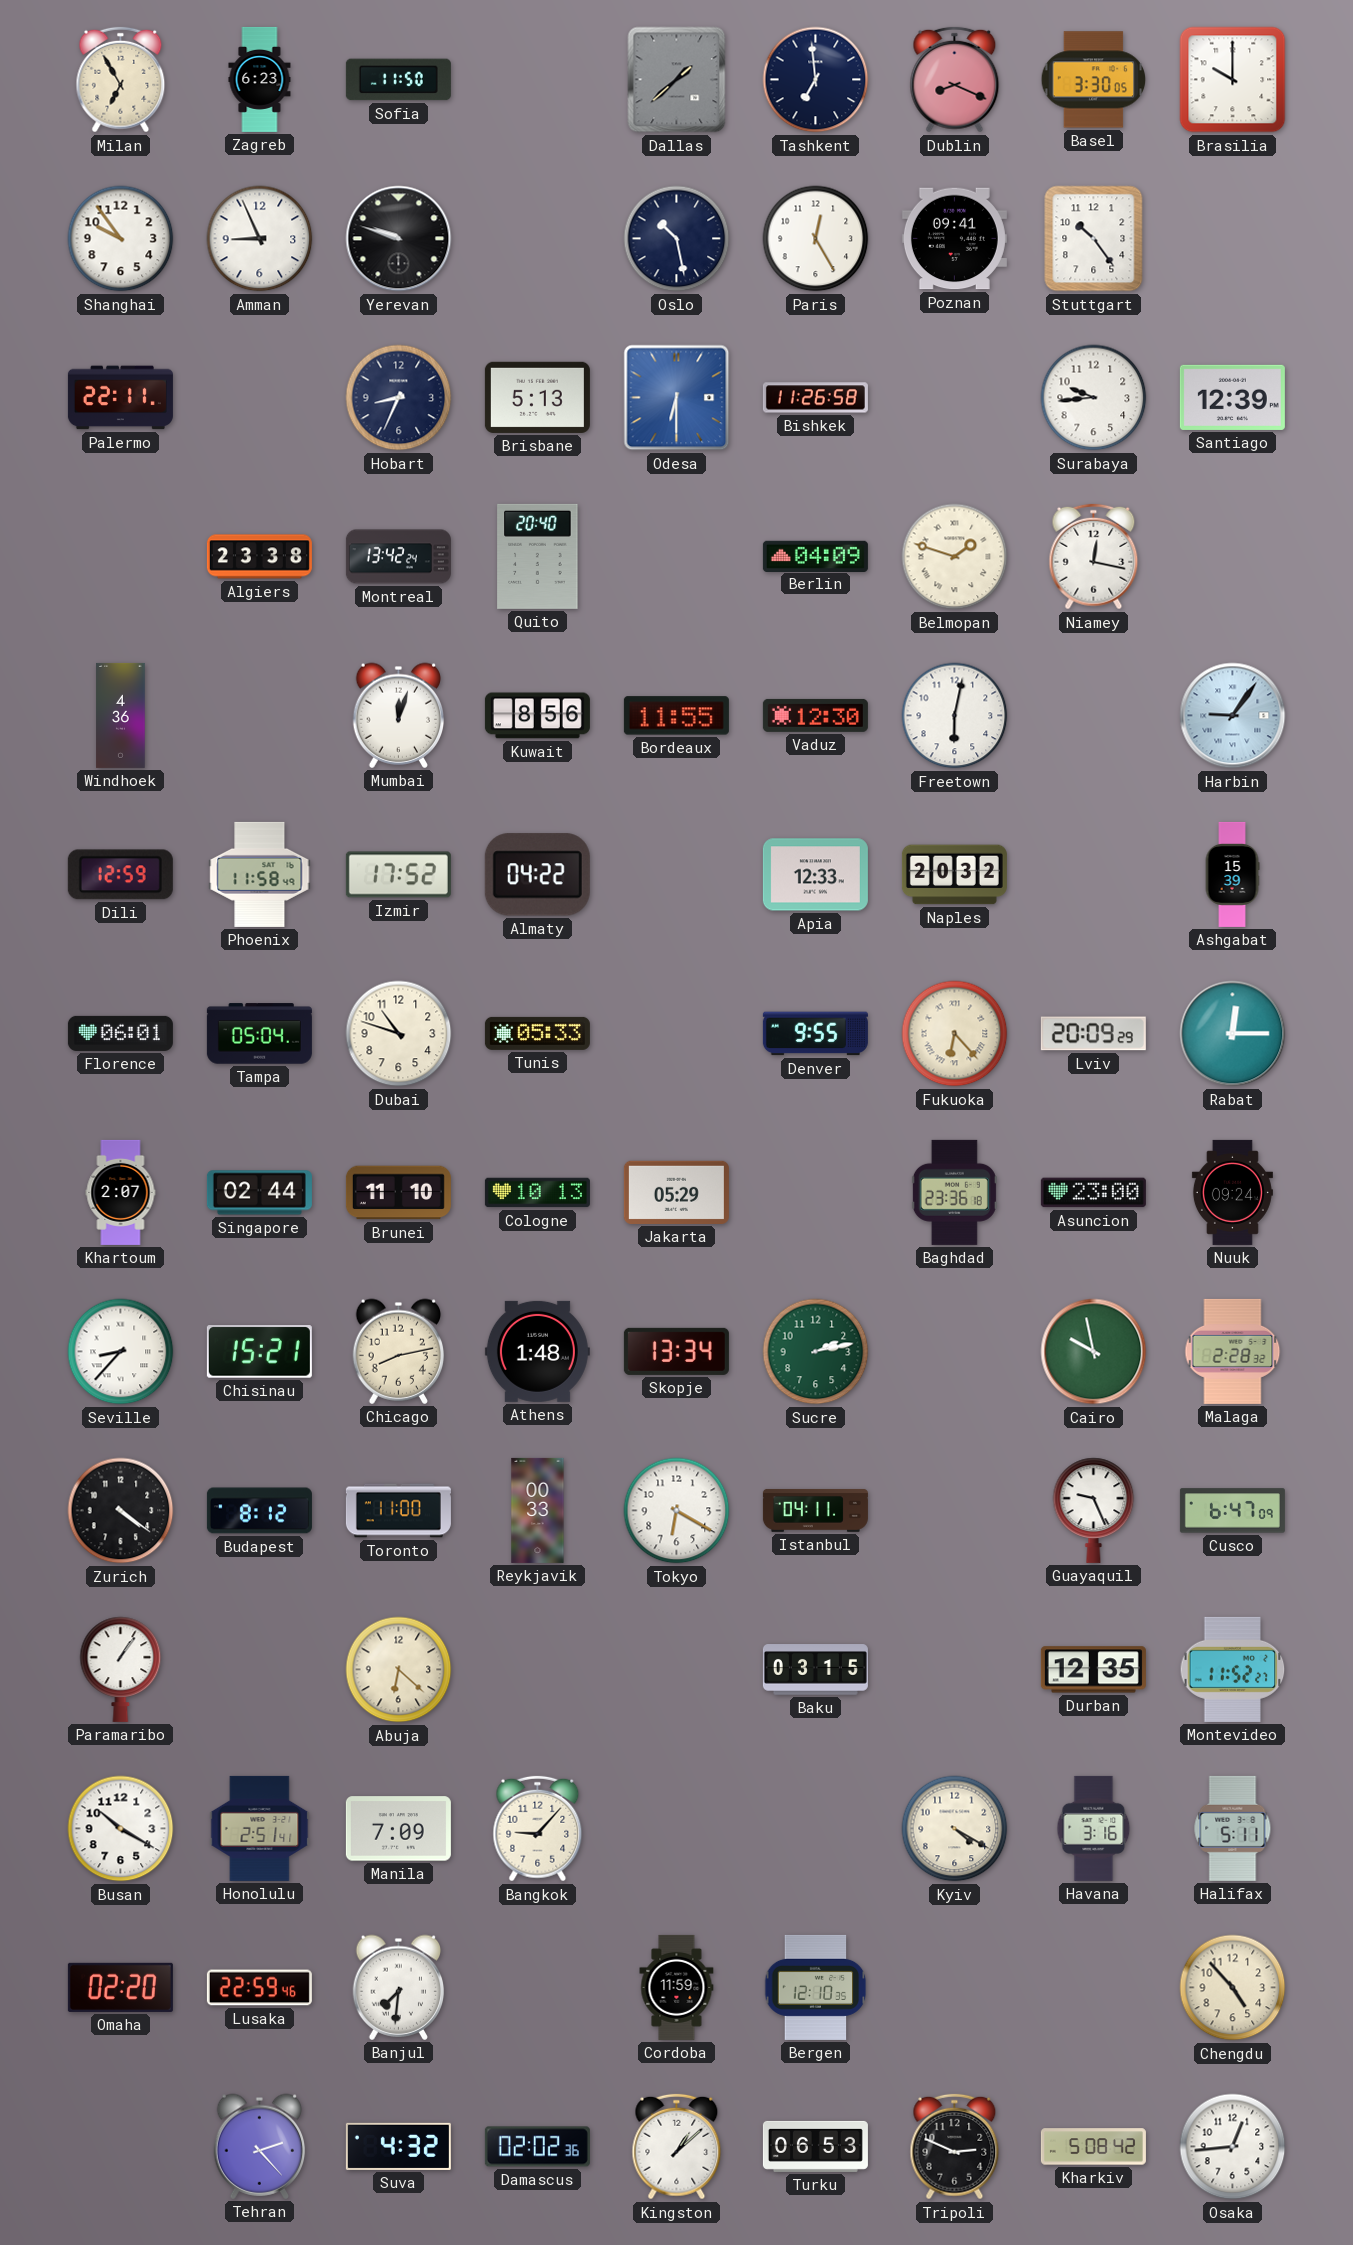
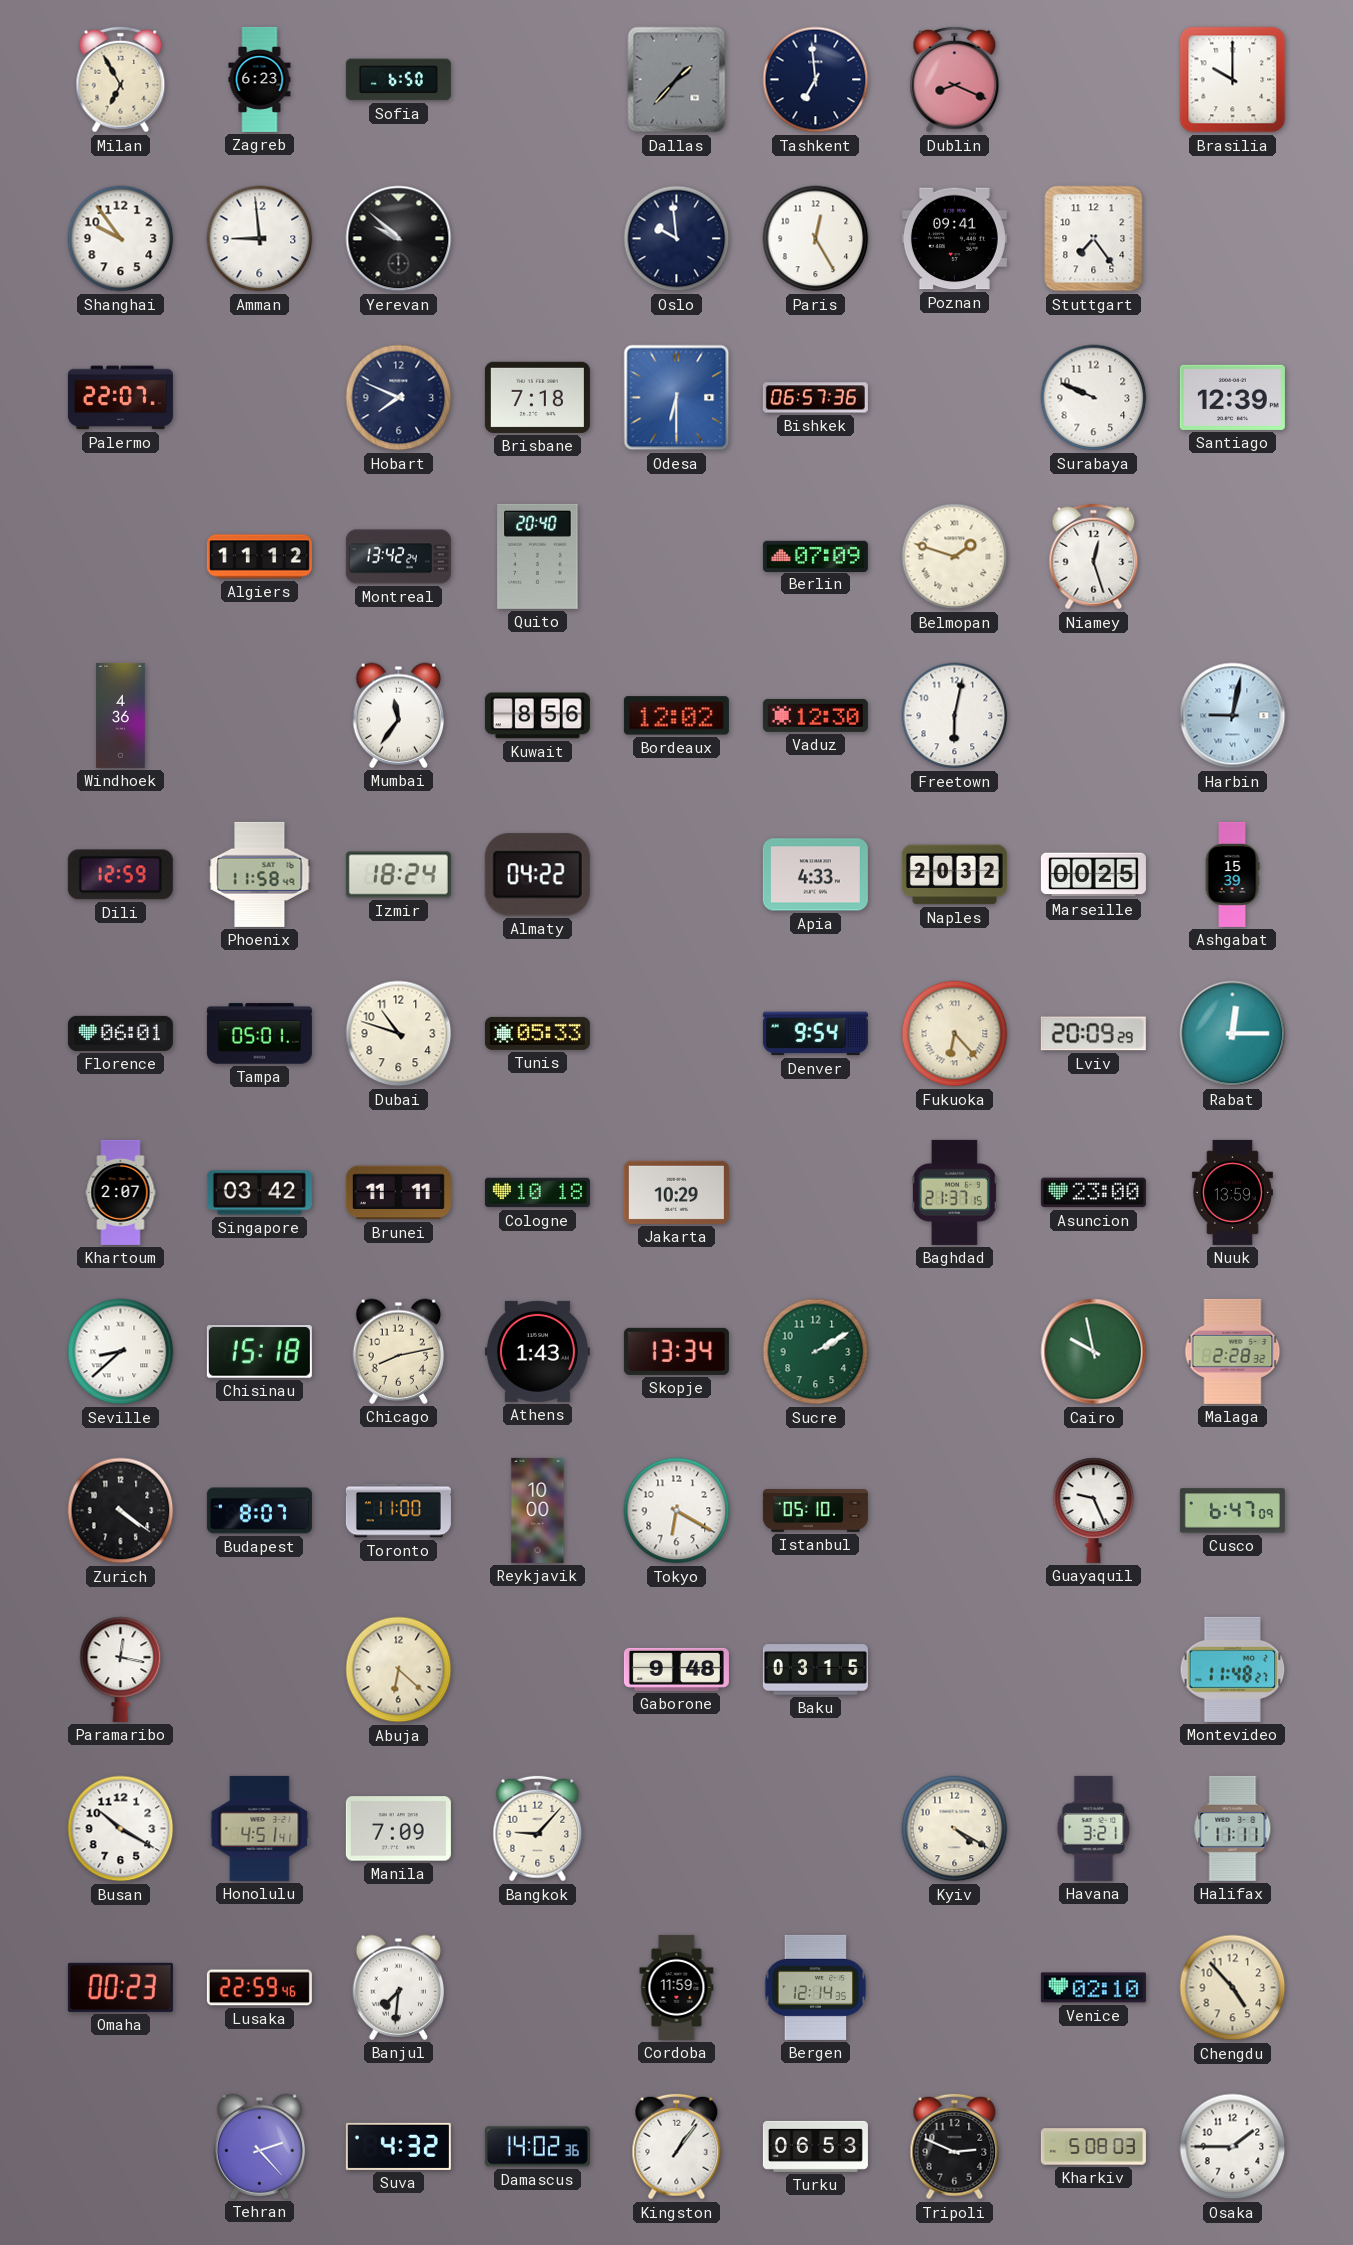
Sofia: 11:50 -> 6:50
Dallas: 1:38 -> 1:37
Basel: 3:30 -> none
Amman: 8:56 -> 8:59
Yerevan: 9:48 -> 9:52
Oslo: 10:28 -> 9:59
Stuttgart: 10:24 -> 7:24
Palermo: 22:11 -> 22:07
Hobart: 8:34 -> 7:49
Brisbane: 5:13 -> 7:18
Bishkek: 11:26 -> 06:57
Surabaya: 9:44 -> 9:49
Algiers: 23:38 -> 11:12
Berlin: 04:09 -> 07:09
Niamey: 12:17 -> 12:27
Mumbai: 12:03 -> 11:36
Bordeaux: 11:55 -> 12:02
Harbin: 9:06 -> 9:02
Izmir: 17:52 -> 18:24
Apia: 12:33 -> 4:33
Marseille: none -> 00:25
Tampa: 05:04 -> 05:01
Denver: 9:55 -> 9:54
Singapore: 02:44 -> 03:42
Brunei: 11:10 -> 11:11
Cologne: 10:13 -> 10:18
Jakarta: 05:29 -> 10:29
Baghdad: 23:36 -> 21:37
Nuuk: 09:24 -> 13:59
Seville: 8:37 -> 8:38
Chisinau: 15:21 -> 15:18
Athens: 1:48 -> 1:43
Sucre: 2:13 -> 2:10
Budapest: 8:12 -> 8:07
Reykjavik: 00:33 -> 10:00
Istanbul: 04:11 -> 05:10
Paramaribo: 1:06 -> 12:17
Gaborone: none -> 9:48
Durban: 12:35 -> none
Montevideo: 11:52 -> 11:48
Honolulu: 2:51 -> 4:51
Havana: 3:16 -> 3:21
Halifax: 5:11 -> 11:11
Omaha: 02:20 -> 00:23
Bergen: 12:10 -> 12:14
Venice: none -> 02:10
Damascus: 02:02 -> 14:02
Kingston: 1:08 -> 1:06
Kharkiv: 5:08:42 -> 5:08:03
Osaka: 12:44 -> 1:45
